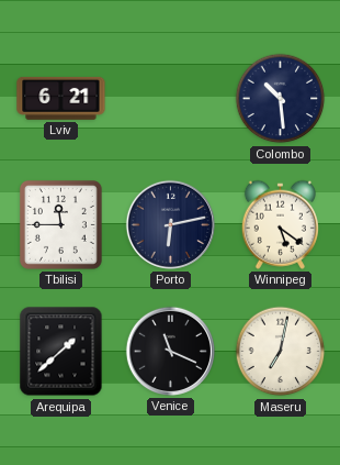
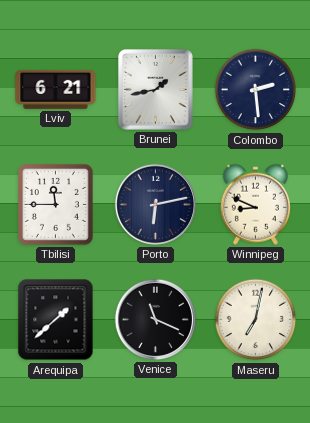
Brunei: none -> 1:43
Colombo: 10:29 -> 2:29
Winnipeg: 5:21 -> 8:49
